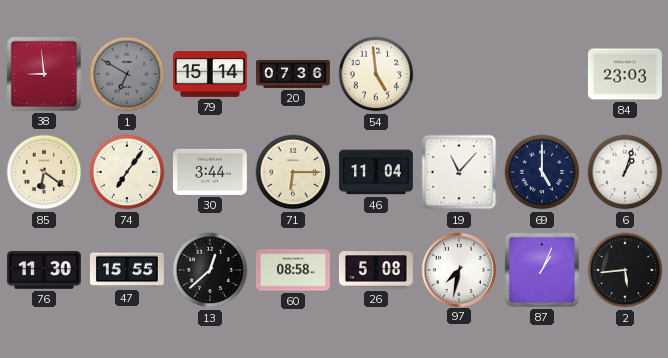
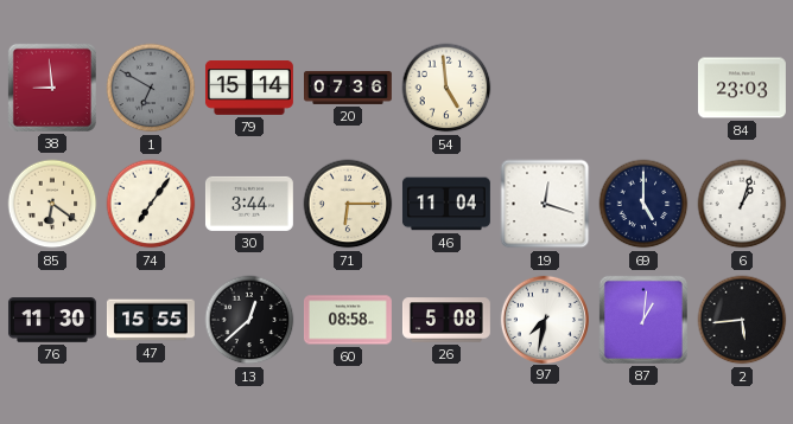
19: 11:07 -> 12:18
87: 1:04 -> 1:01
